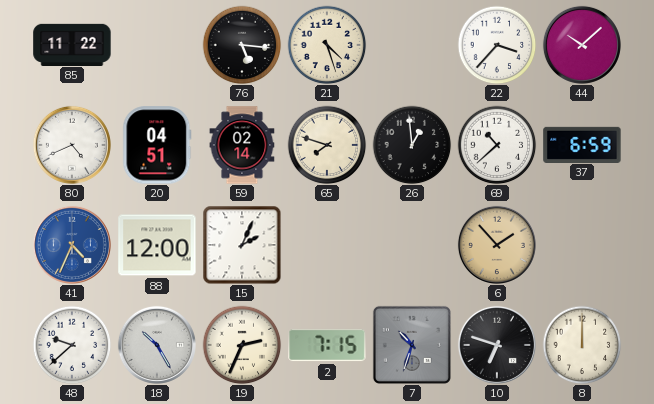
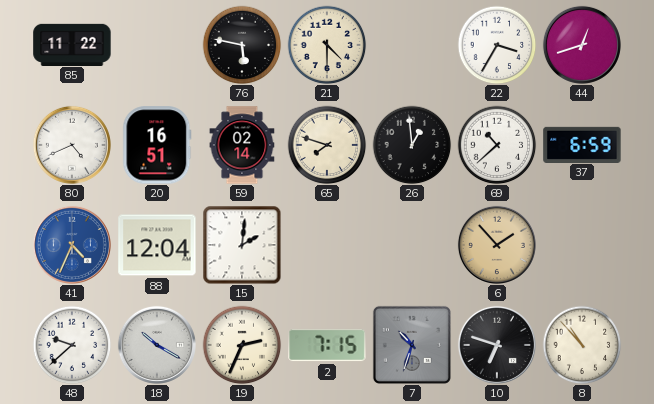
76: 5:16 -> 5:47
21: 4:27 -> 4:30
22: 3:37 -> 3:35
44: 10:08 -> 12:42
20: 04:51 -> 16:51
88: 12:00 -> 12:04
15: 2:04 -> 2:01
18: 10:25 -> 10:20
8: 12:00 -> 10:53
